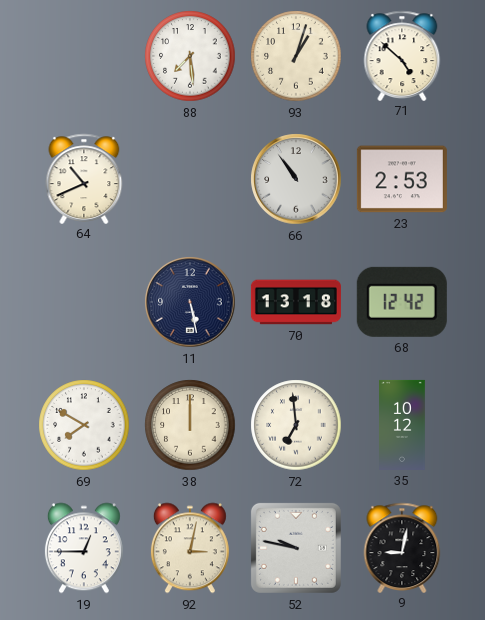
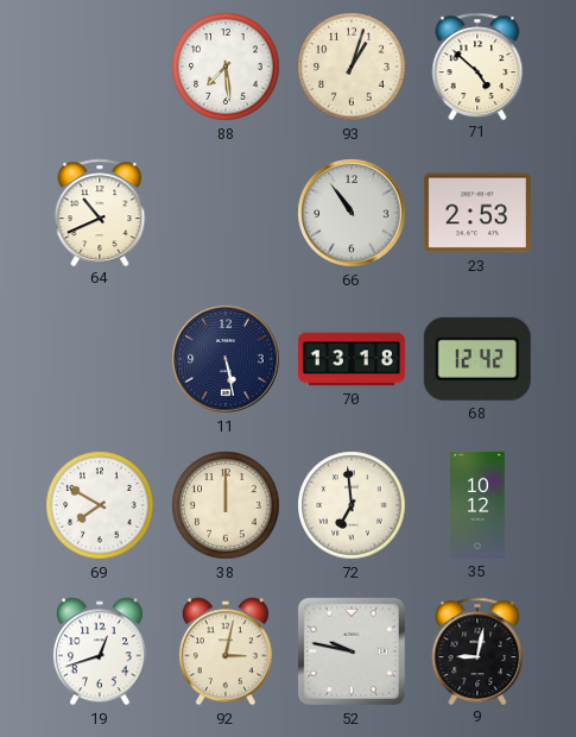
19: 12:45 -> 12:42
